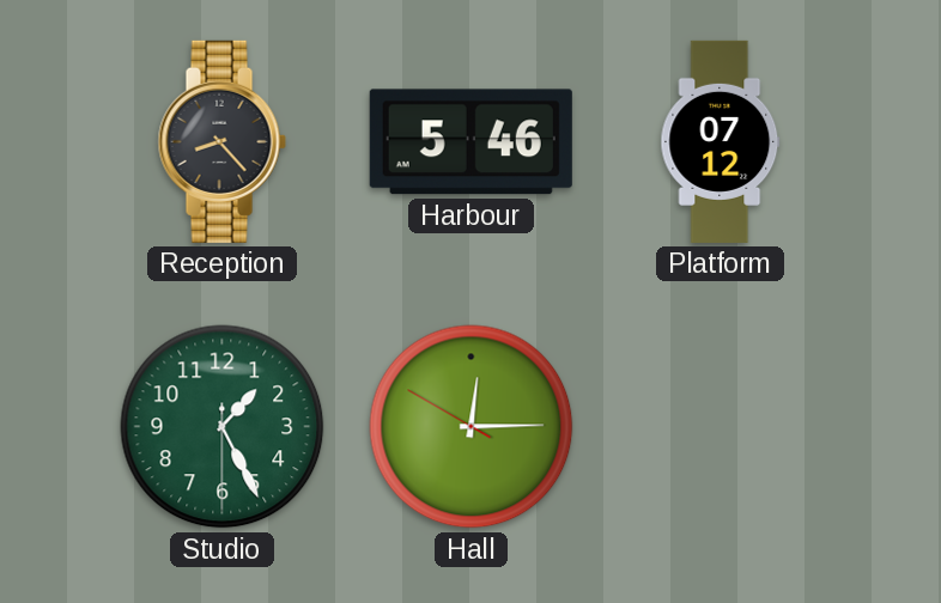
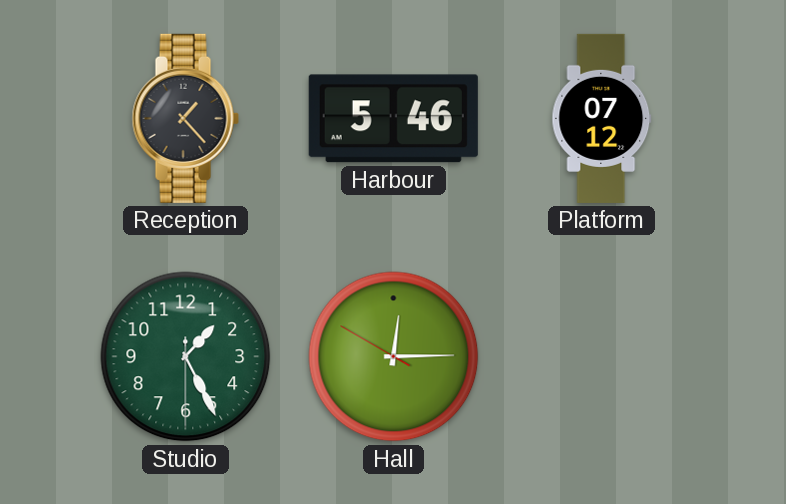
Reception: 8:23 -> 1:23
